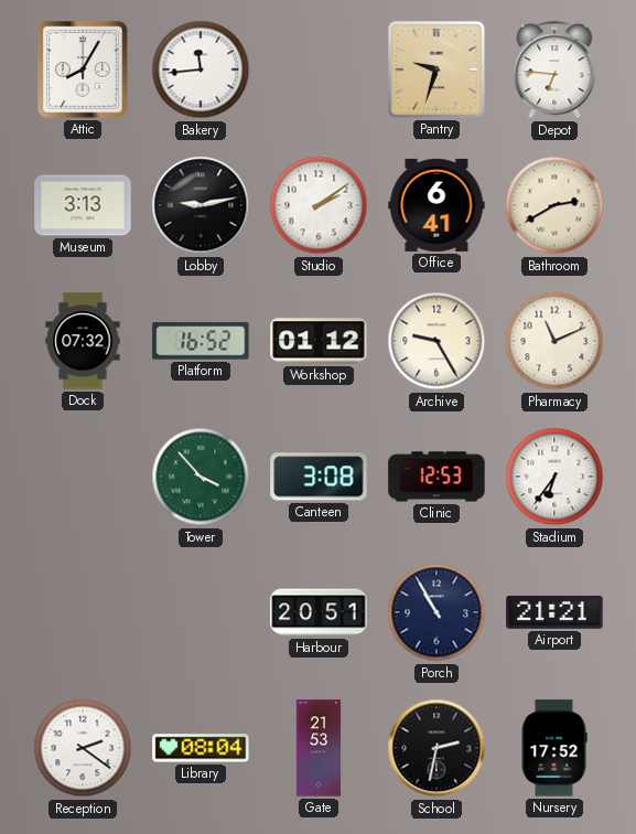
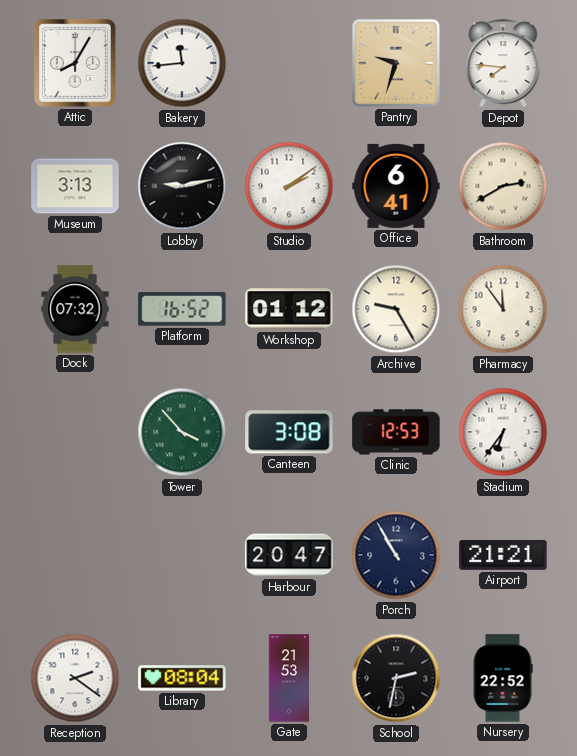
Depot: 6:46 -> 7:46
Pharmacy: 11:11 -> 11:54
Harbour: 20:51 -> 20:47
Nursery: 17:52 -> 22:52
